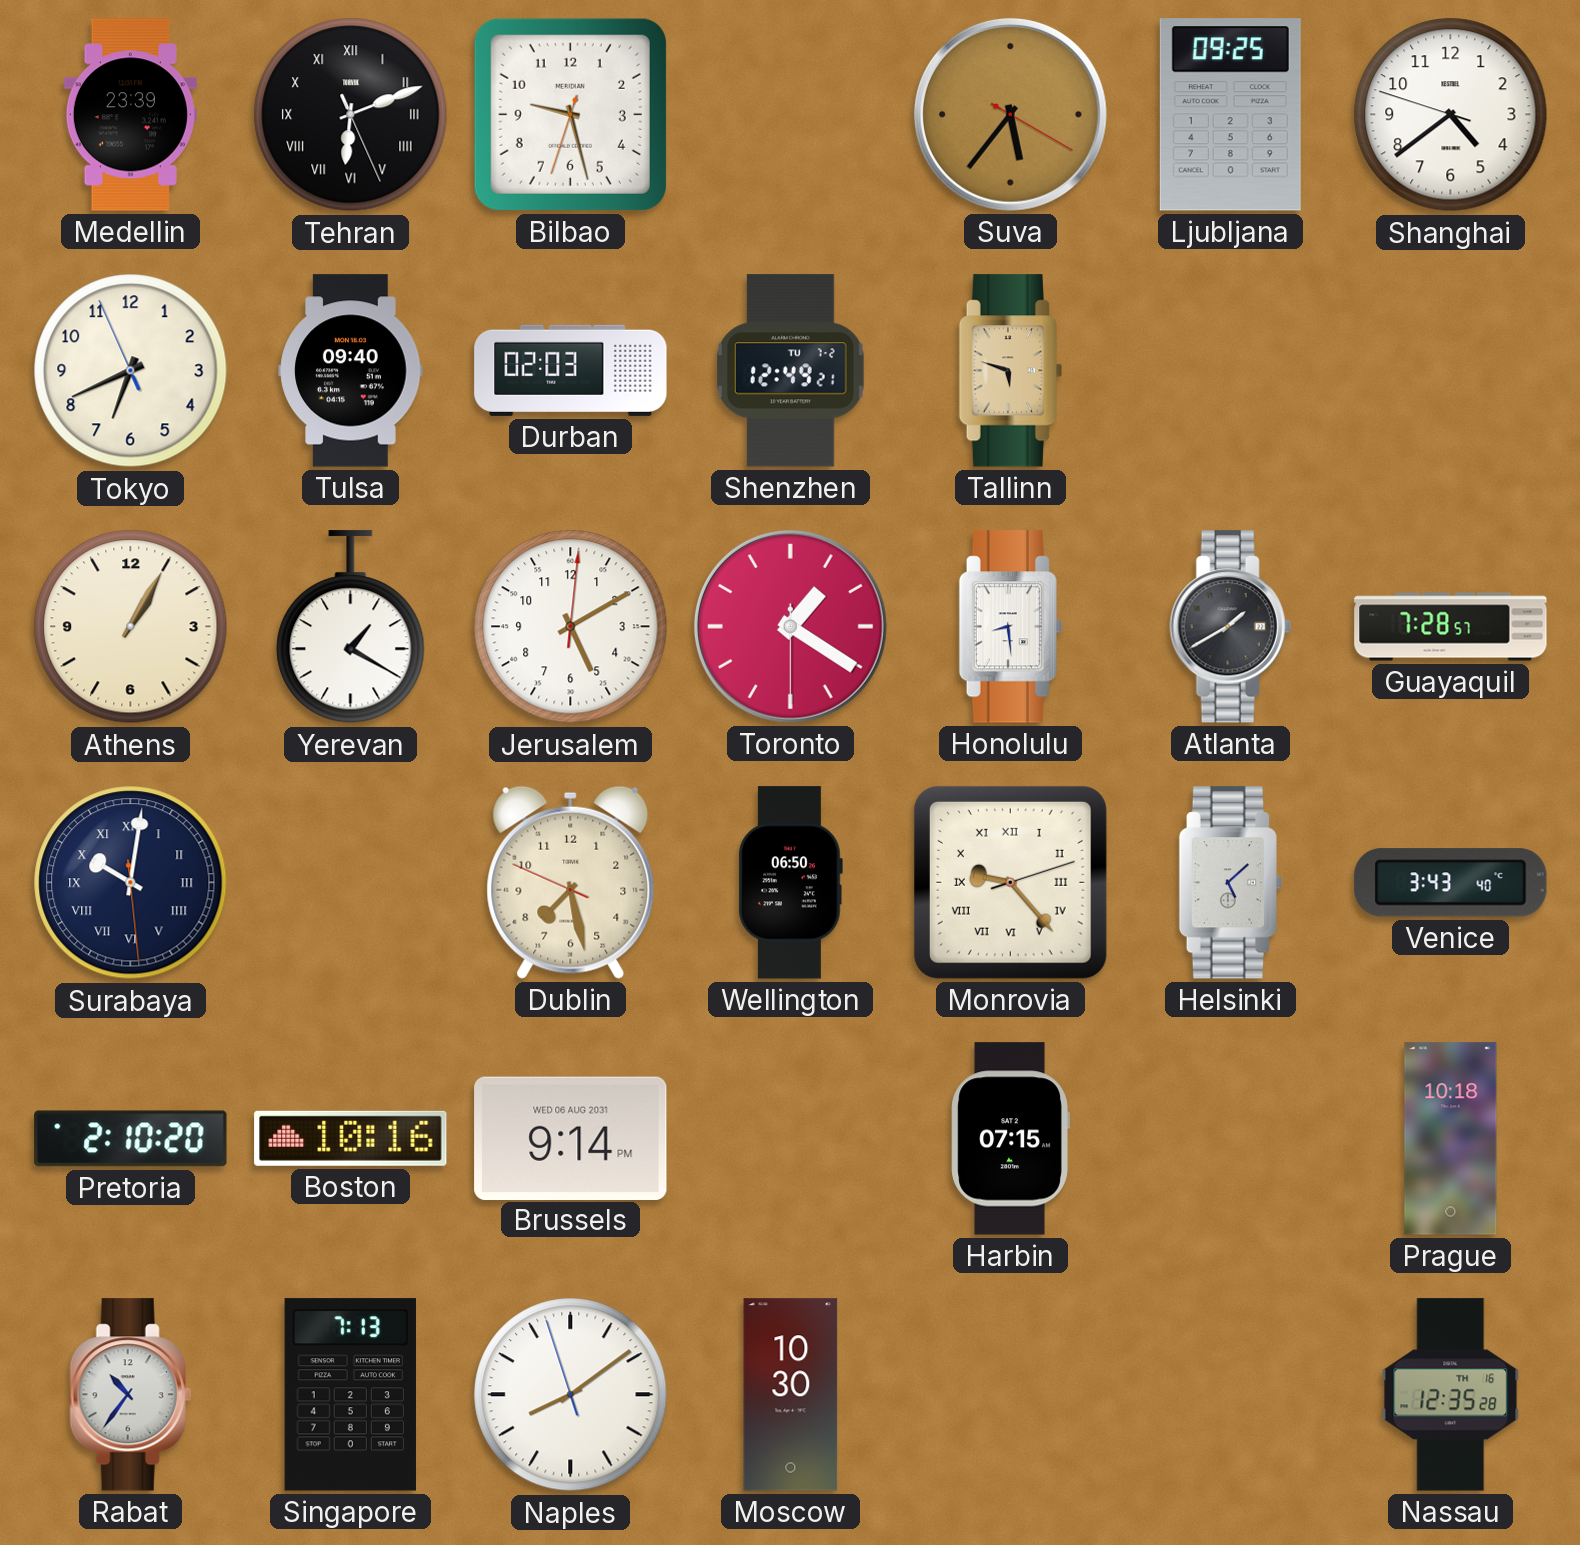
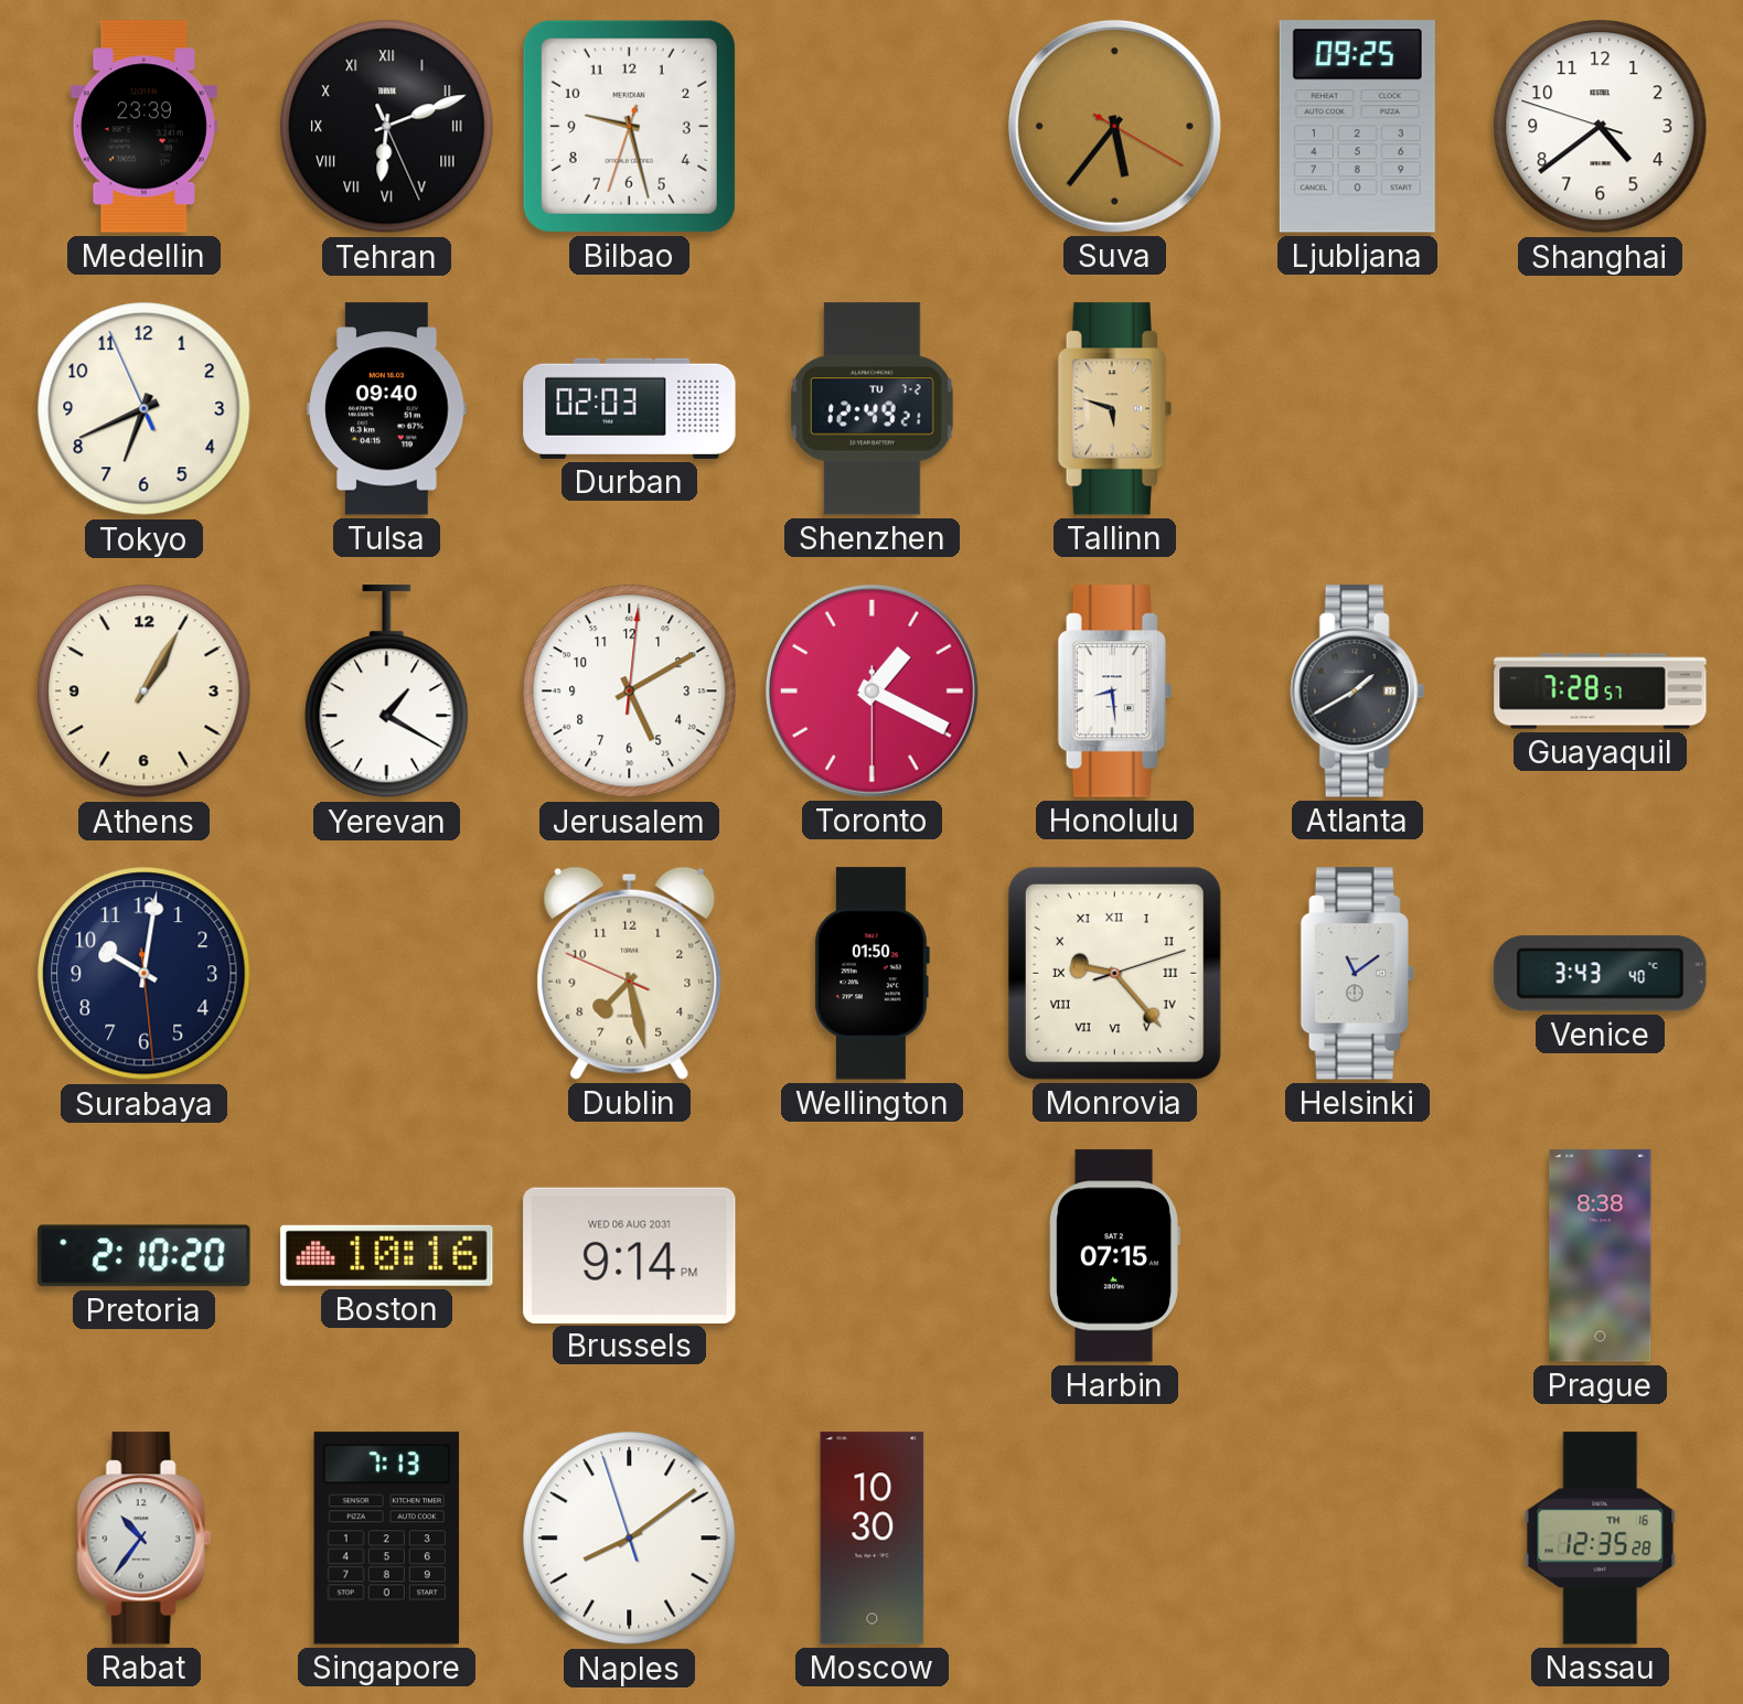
Toronto: 1:20 -> 1:19
Surabaya numerals: Roman -> Arabic
Wellington: 06:50 -> 01:50
Helsinki: 5:08 -> 11:09
Prague: 10:18 -> 8:38
